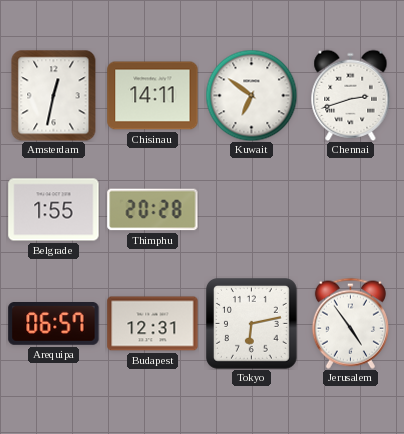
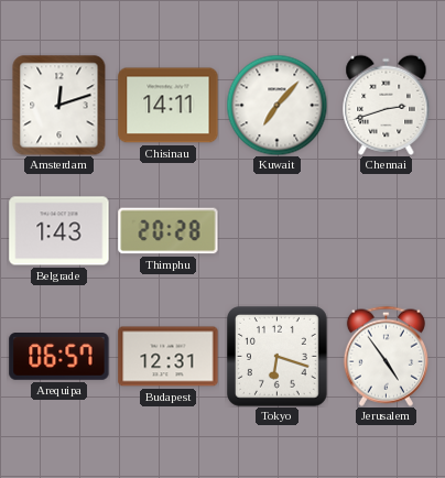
Amsterdam: 12:32 -> 12:12
Kuwait: 6:51 -> 7:07
Belgrade: 1:55 -> 1:43
Tokyo: 6:13 -> 6:18
